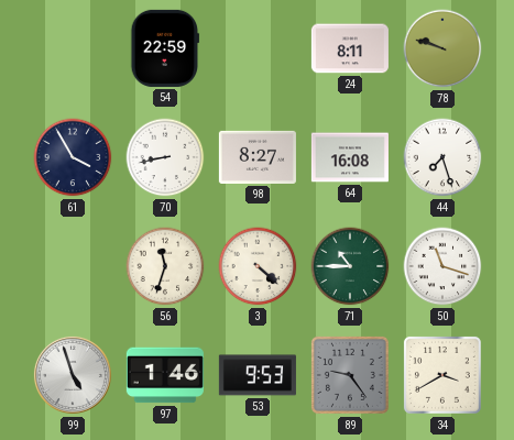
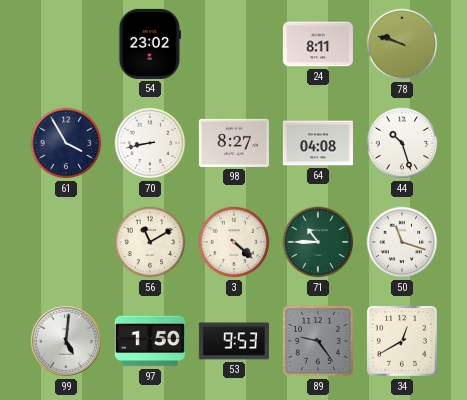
54: 22:59 -> 23:02
64: 16:08 -> 04:08
44: 7:27 -> 10:27
56: 11:33 -> 11:10
99: 4:57 -> 5:01
97: 1:46 -> 1:50
34: 3:40 -> 12:40
